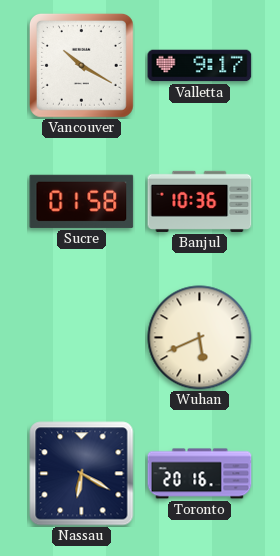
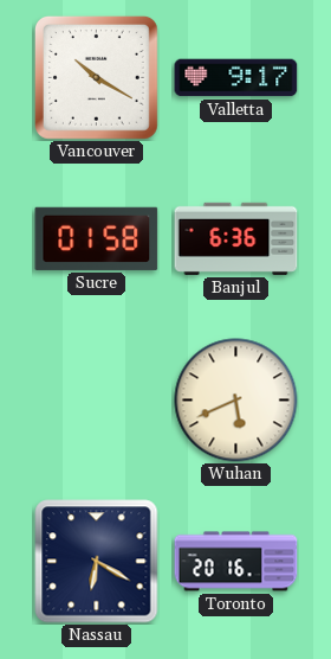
Banjul: 10:36 -> 6:36
